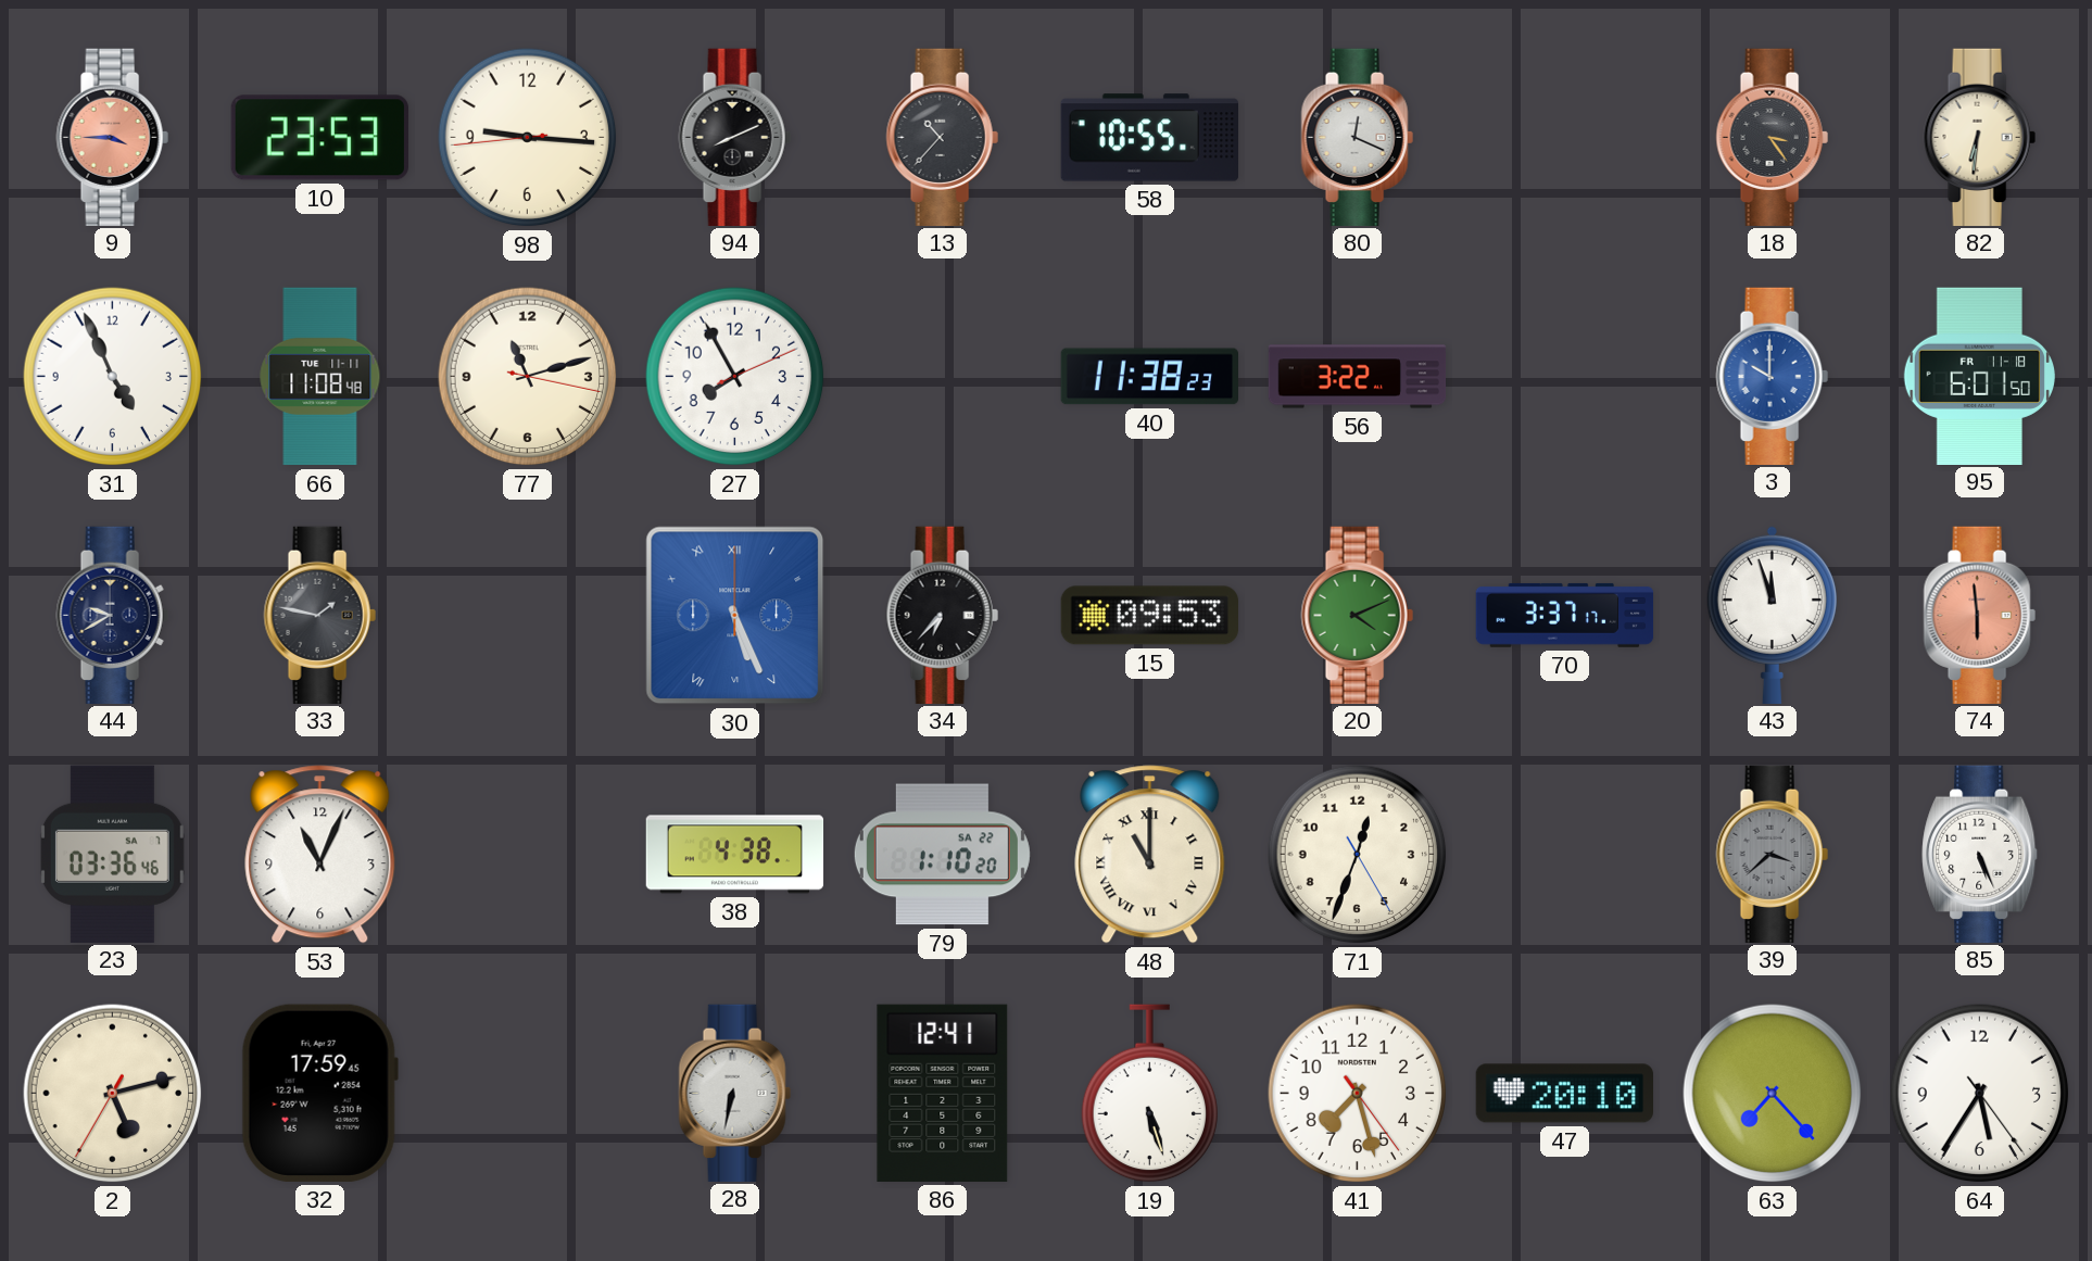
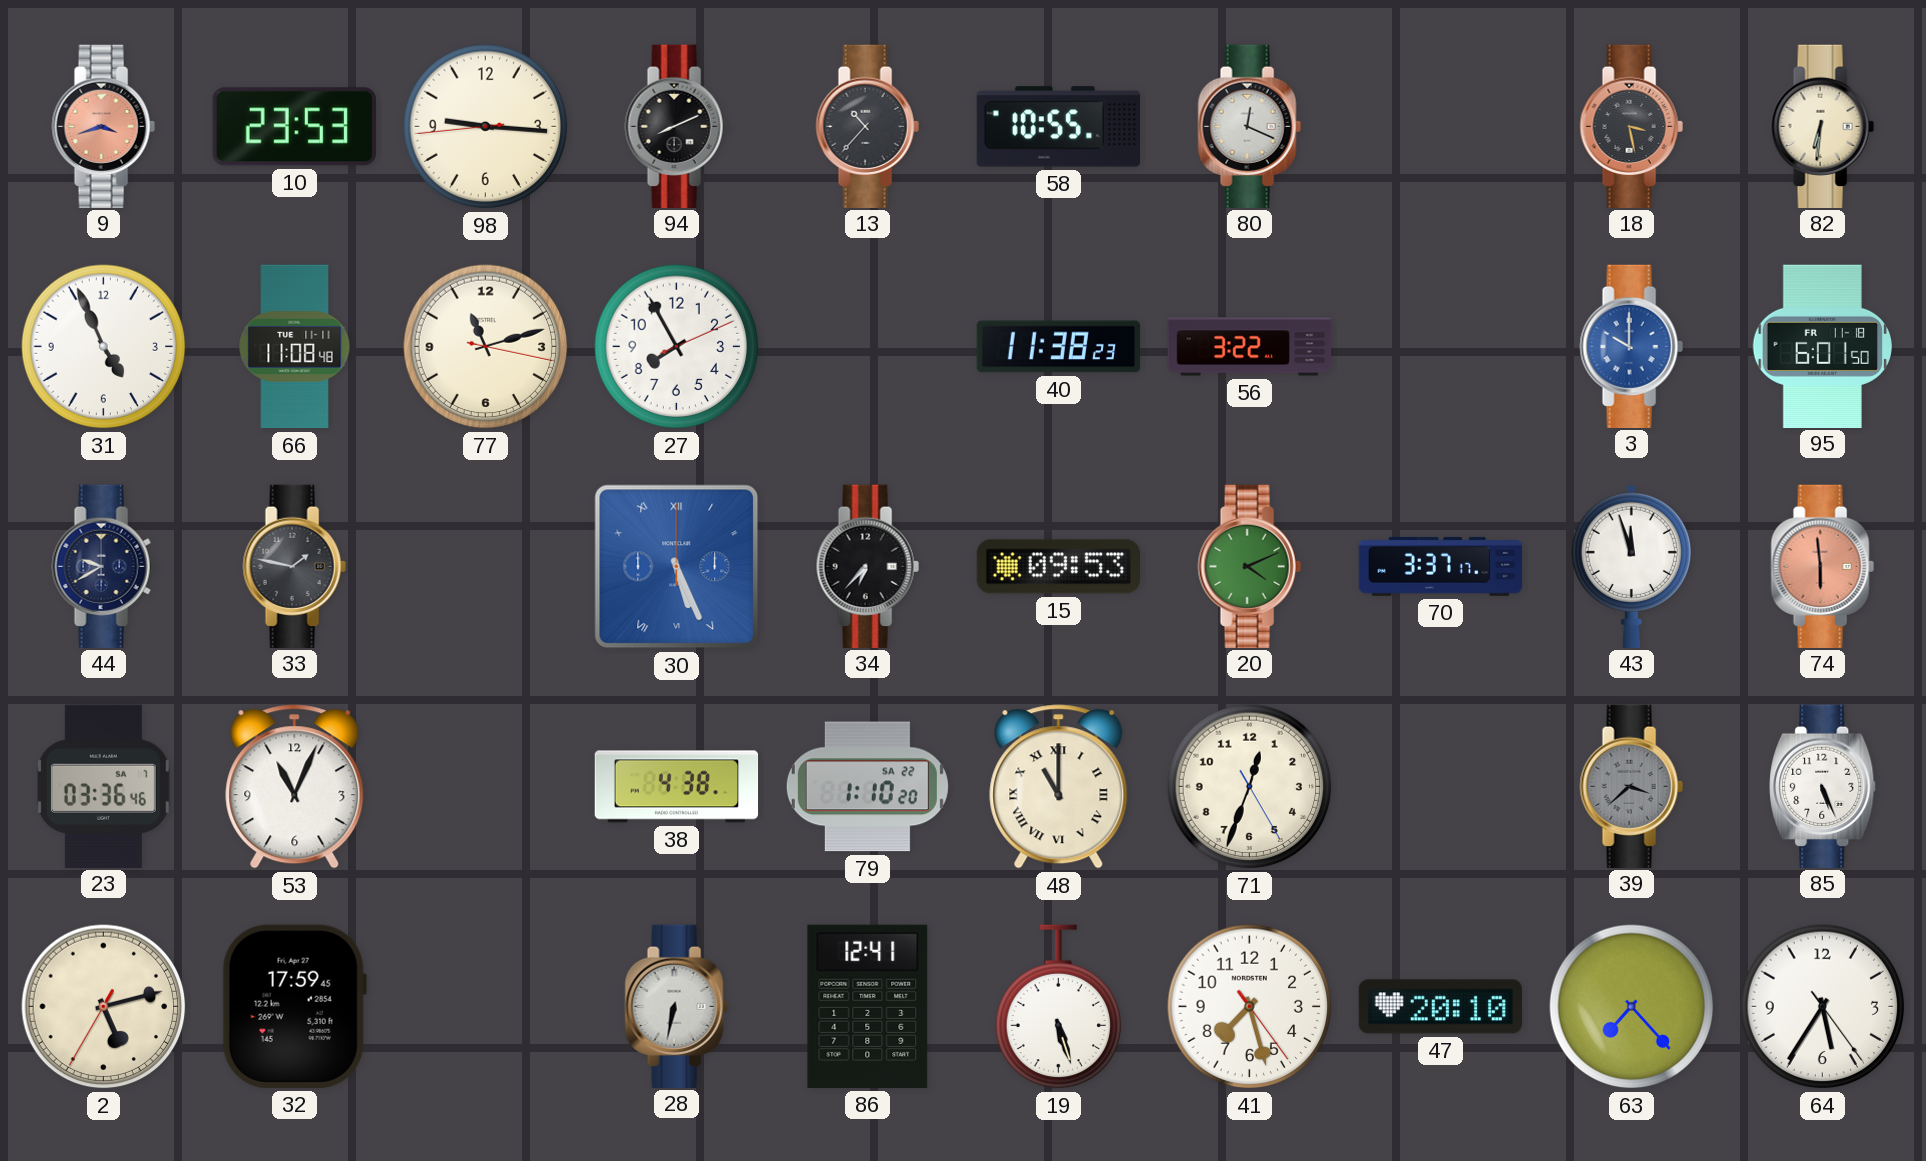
9: 3:45 -> 3:42
18: 3:24 -> 3:28
